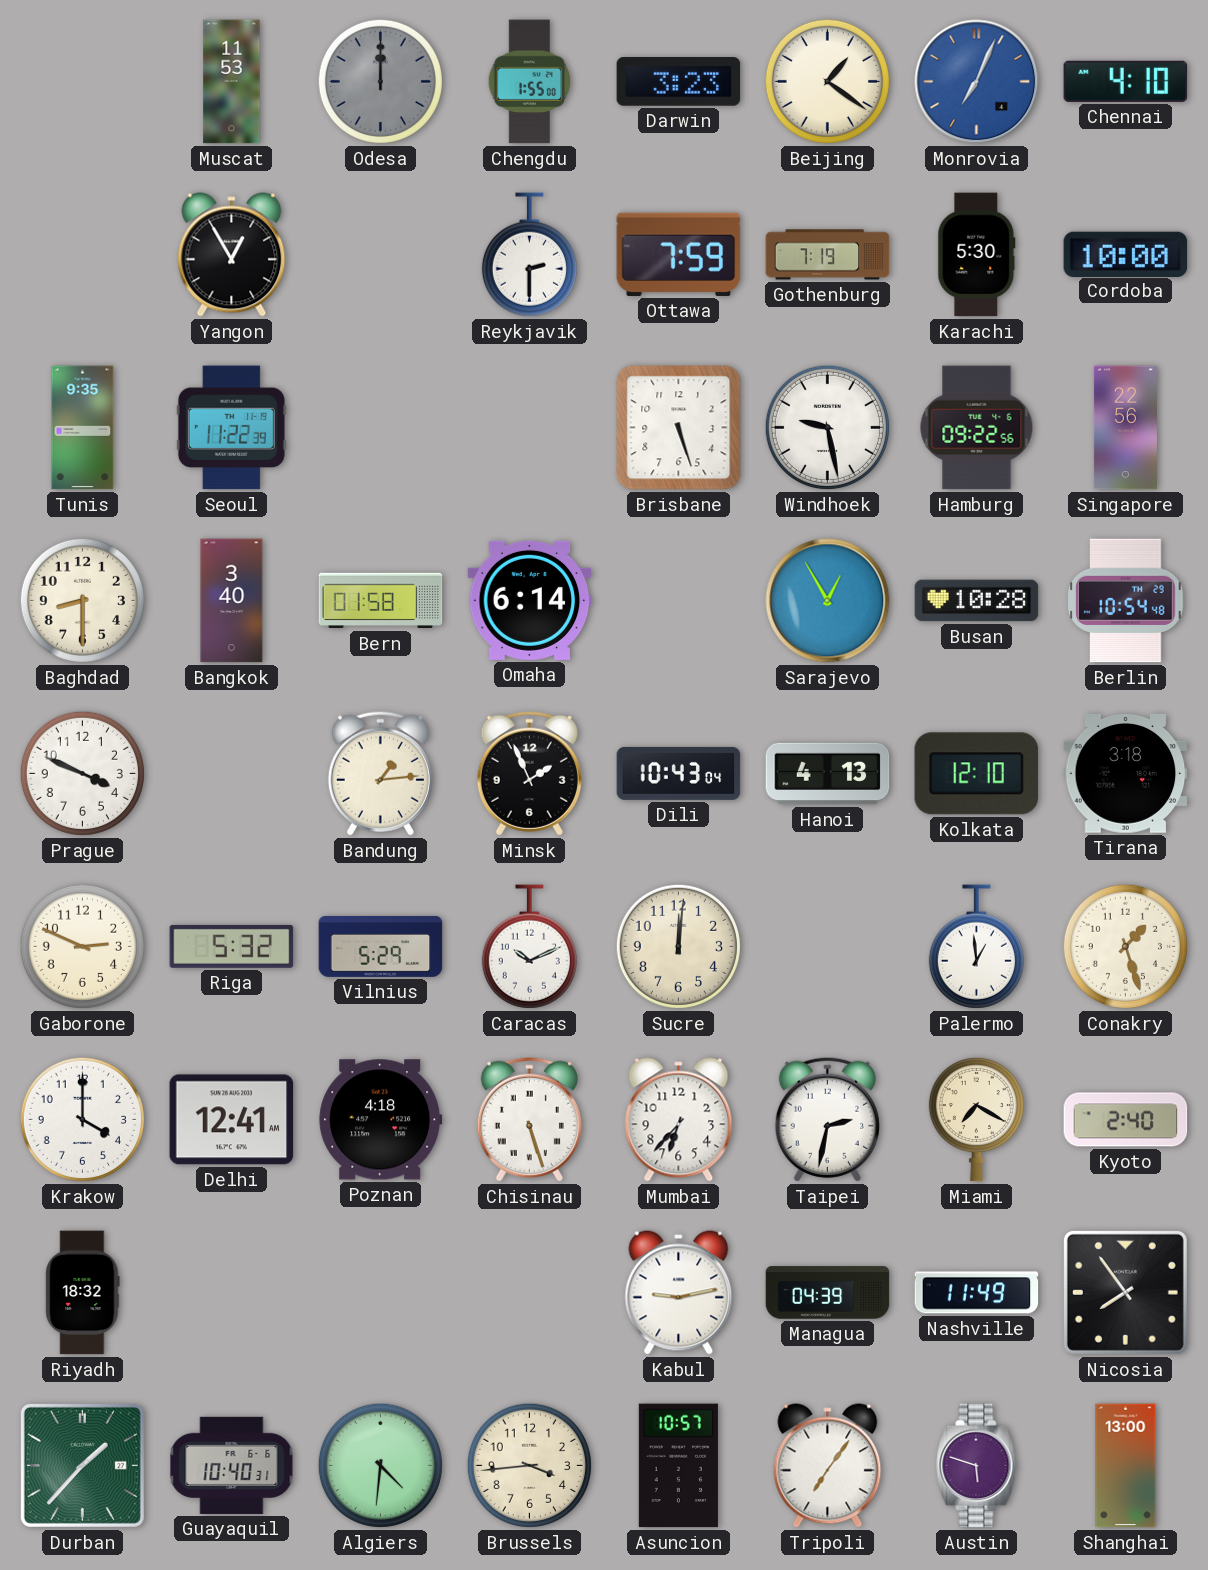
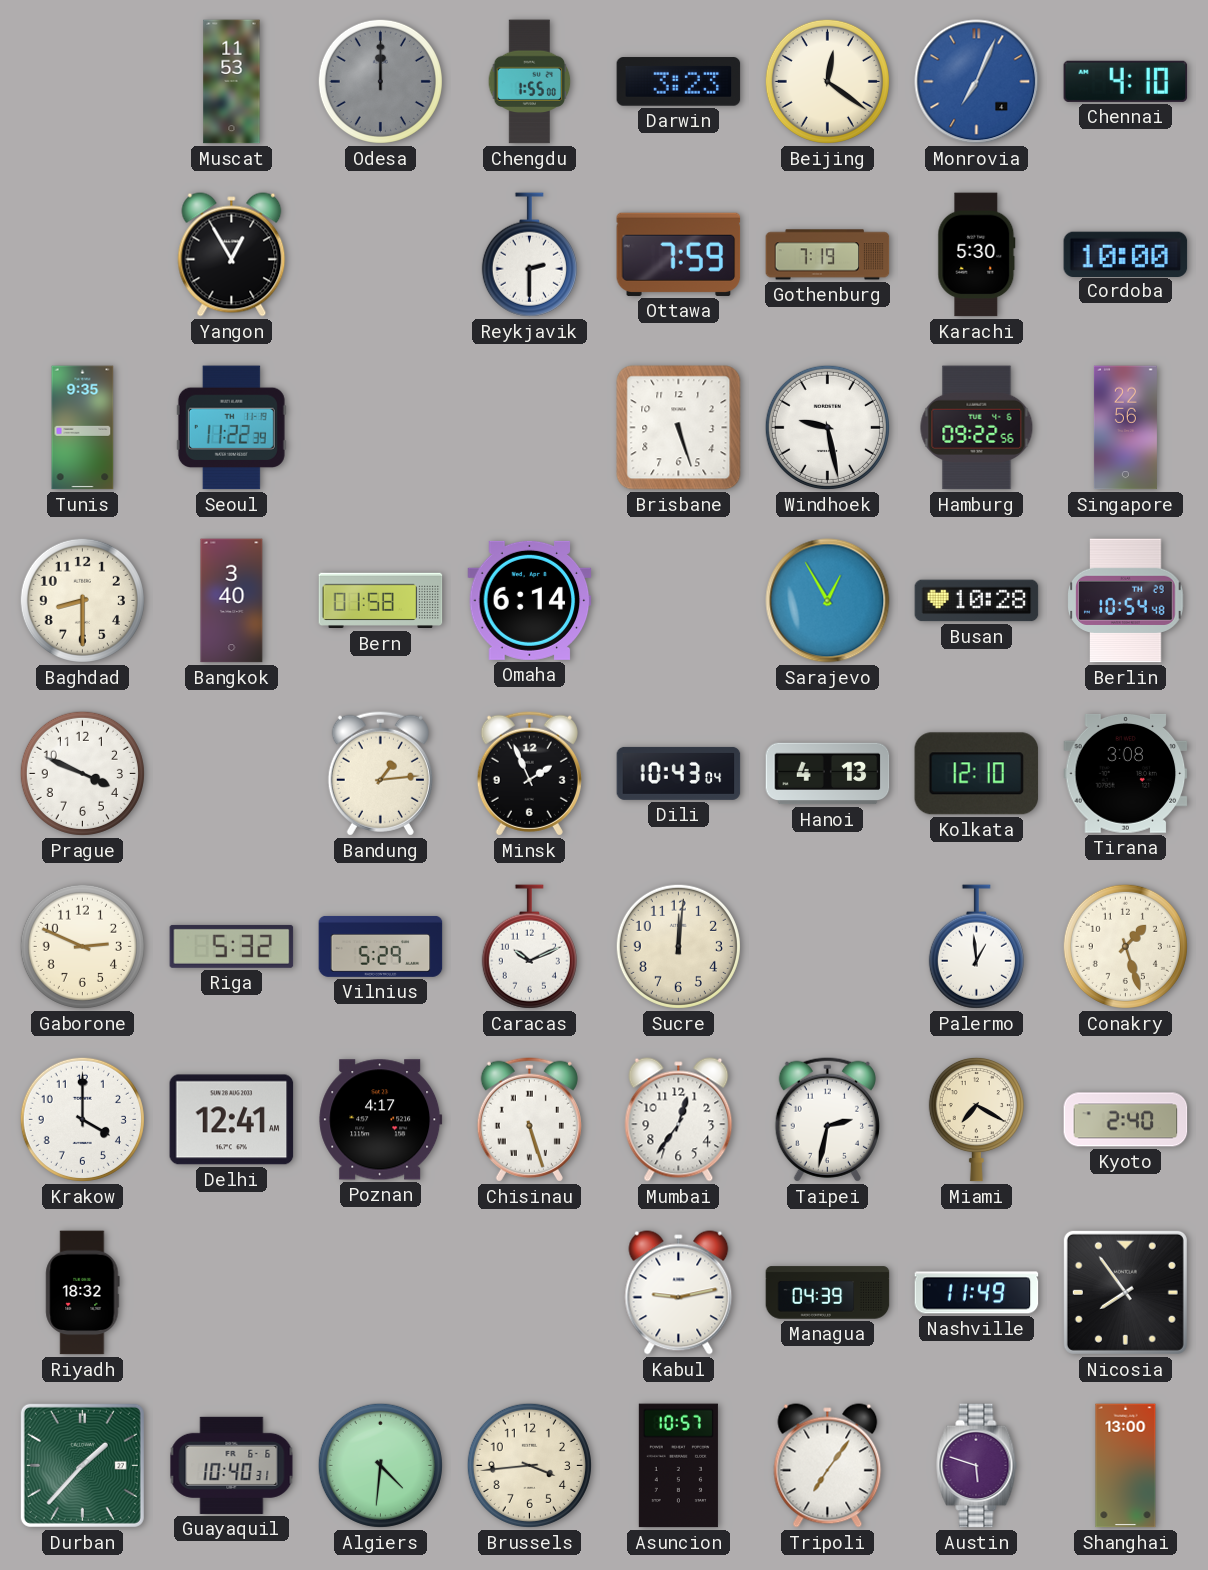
Beijing: 1:21 -> 12:21
Tirana: 3:18 -> 3:08
Poznan: 4:18 -> 4:17
Mumbai: 6:37 -> 12:36
